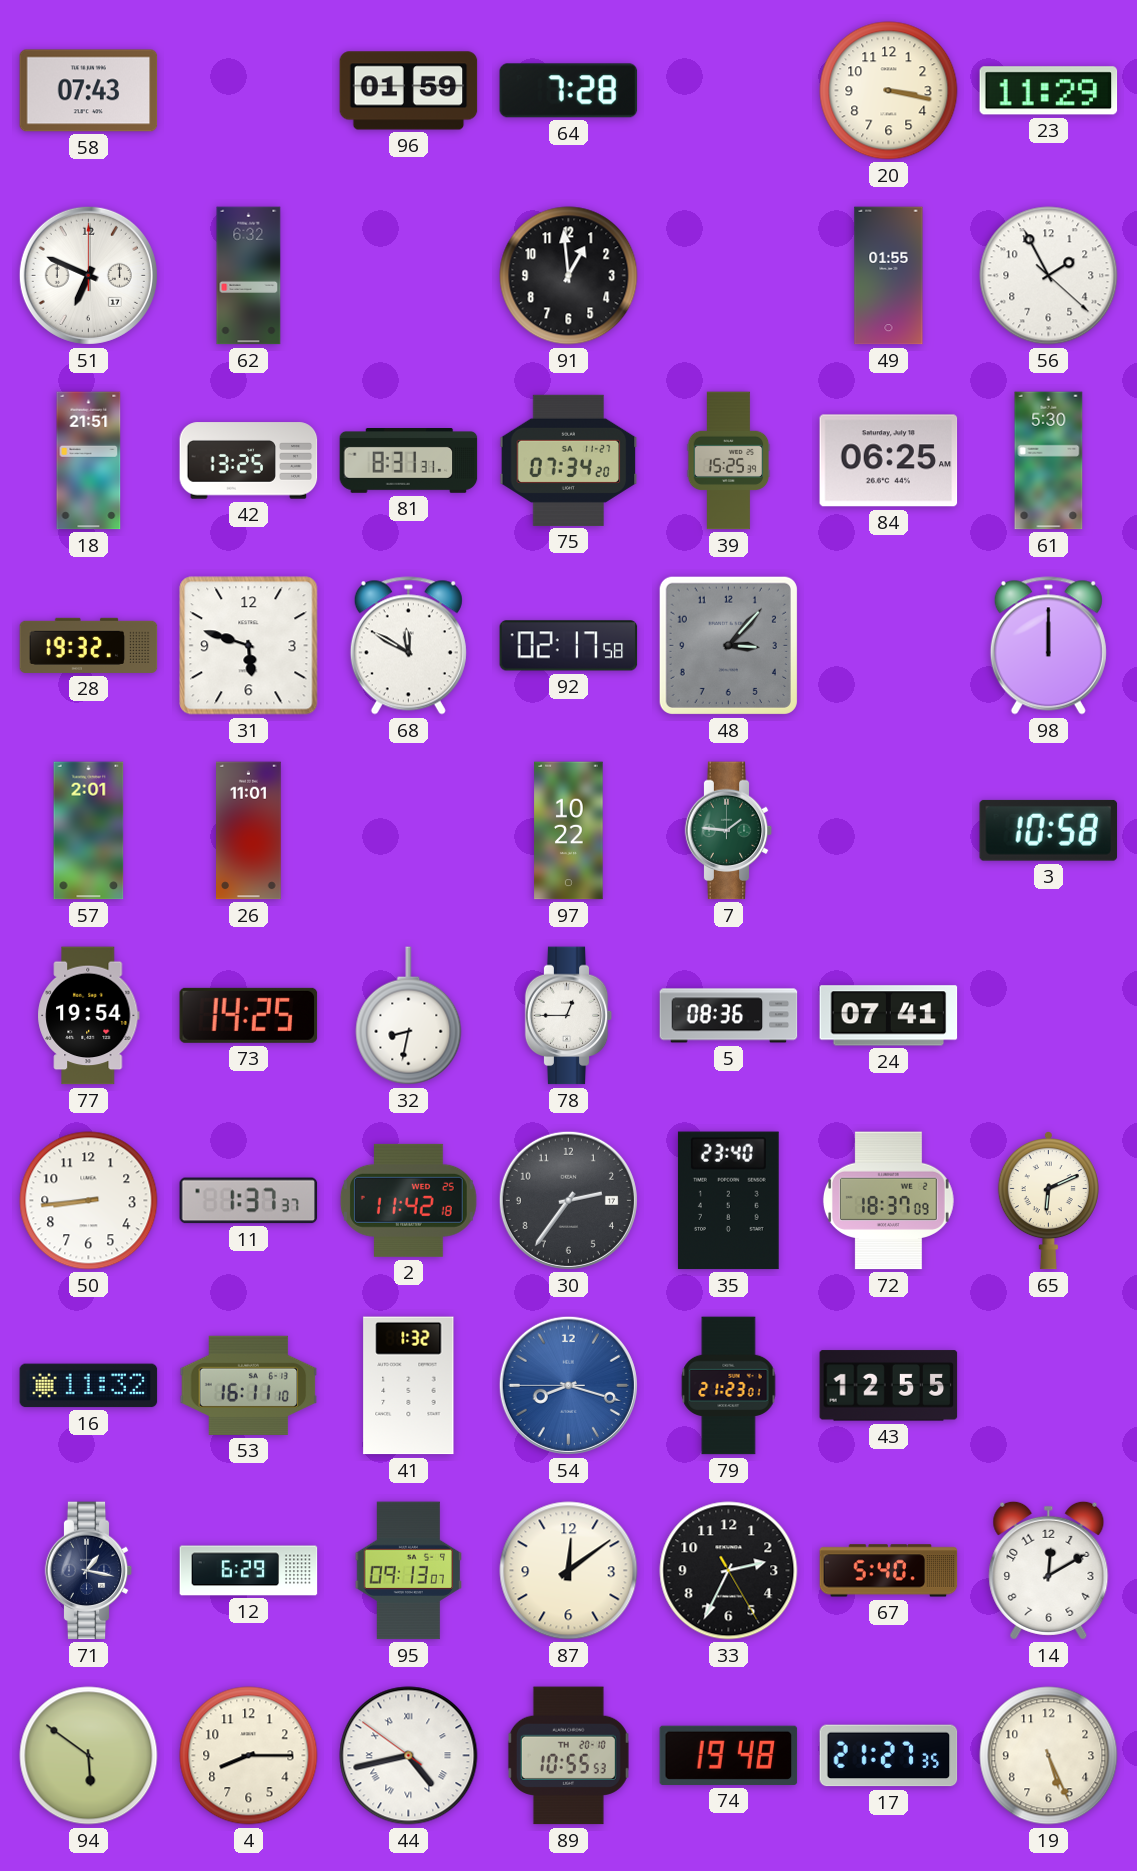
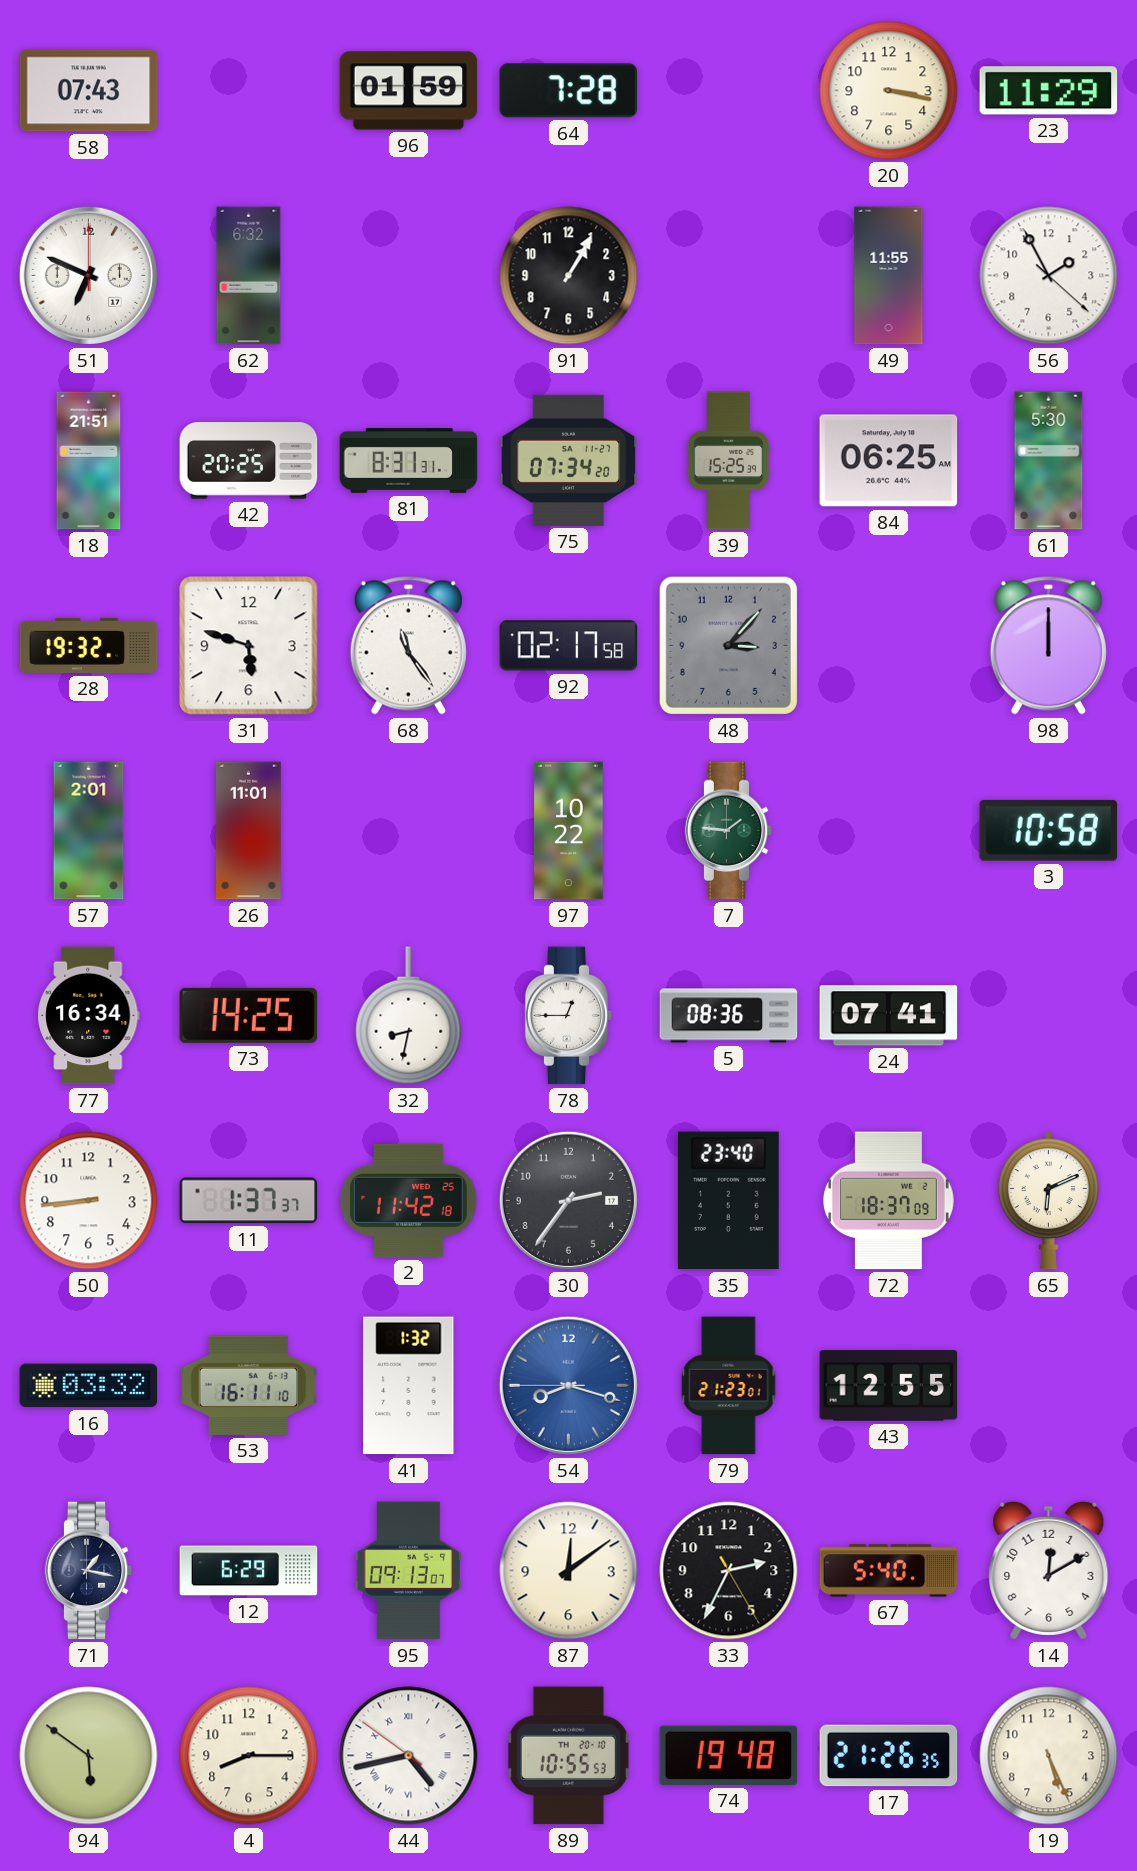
91: 12:59 -> 1:05
49: 01:55 -> 11:55
42: 13:25 -> 20:25
68: 11:50 -> 11:24
77: 19:54 -> 16:34
16: 11:32 -> 03:32
17: 21:27 -> 21:26
